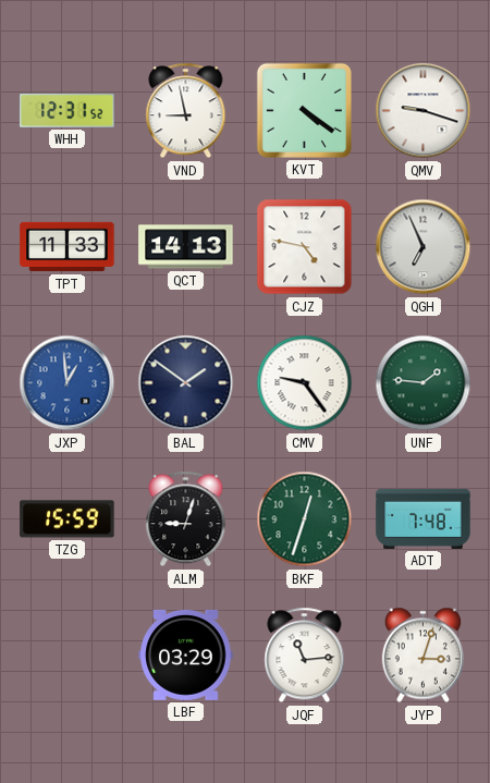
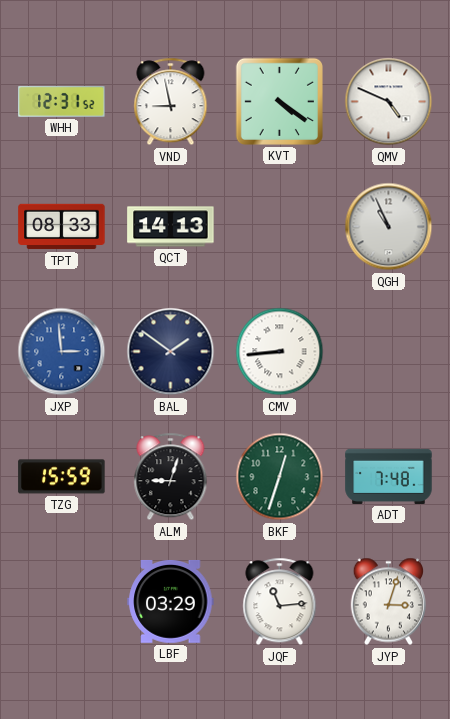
QMV: 9:18 -> 4:49
TPT: 11:33 -> 08:33
CJZ: 4:47 -> none
QGH: 6:56 -> 10:56
JXP: 12:59 -> 2:59
CMV: 9:24 -> 8:44
UNF: 1:46 -> none
